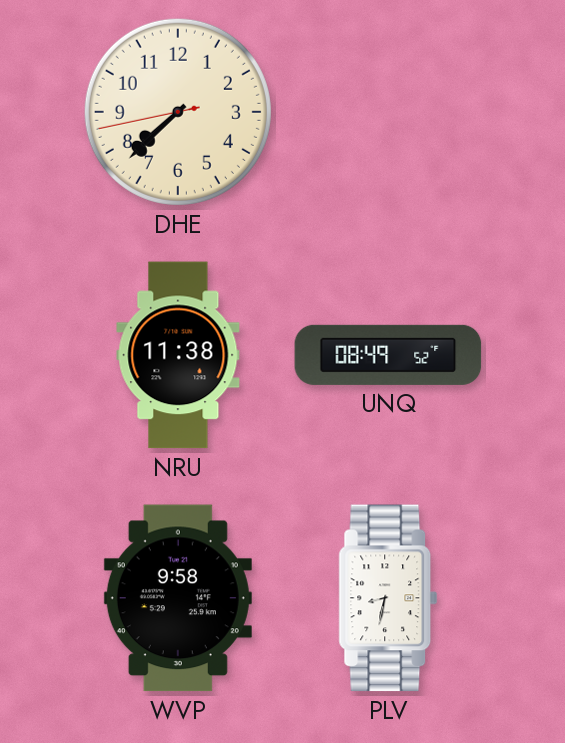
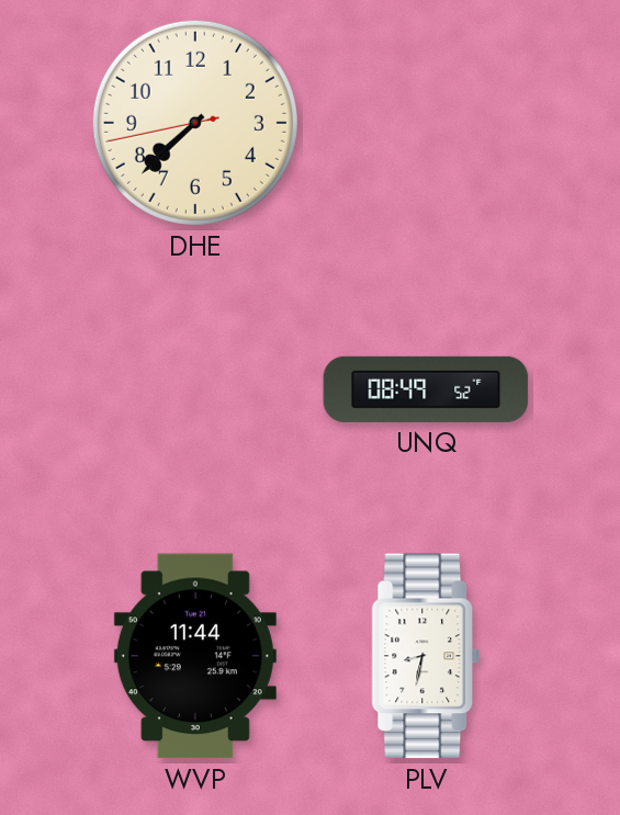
NRU: 11:38 -> none
WVP: 9:58 -> 11:44
